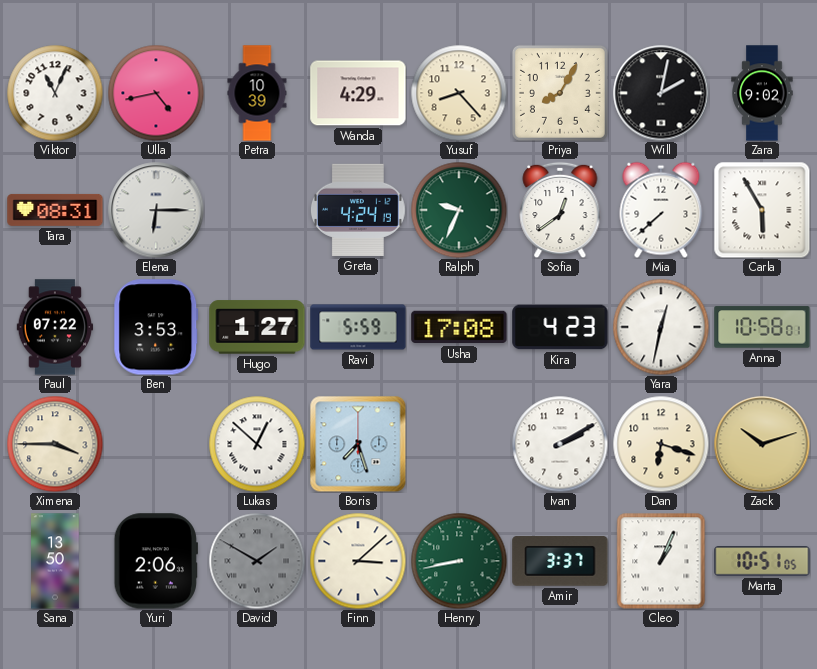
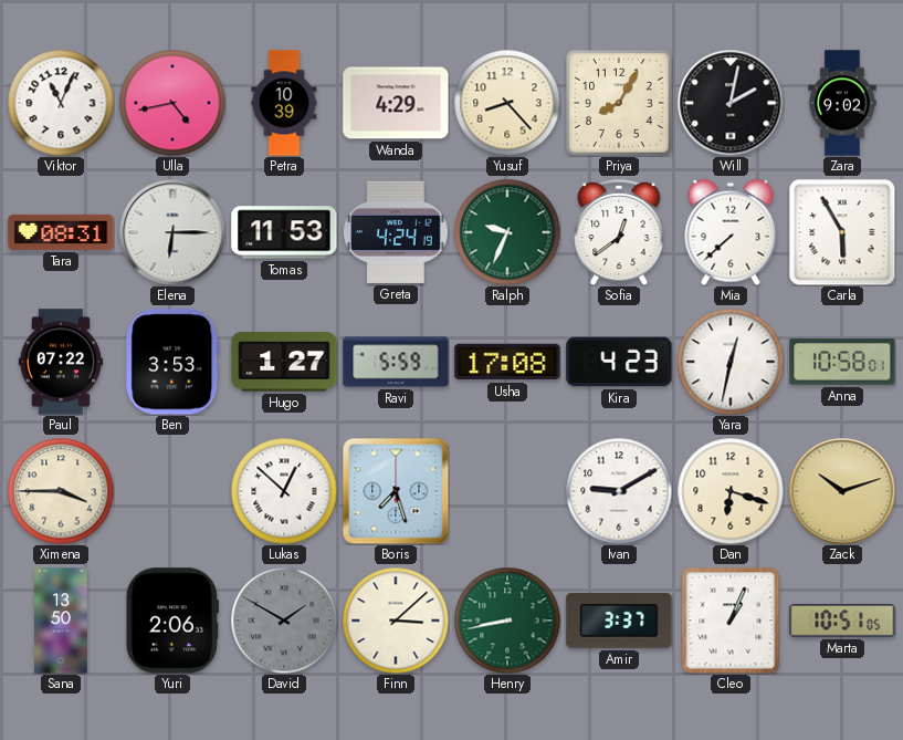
Tomas: none -> 11:53
Ivan: 2:10 -> 9:10
